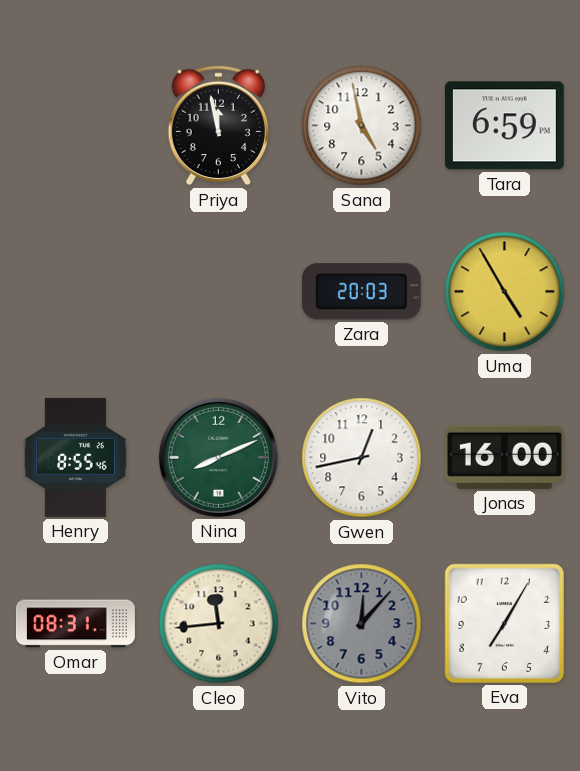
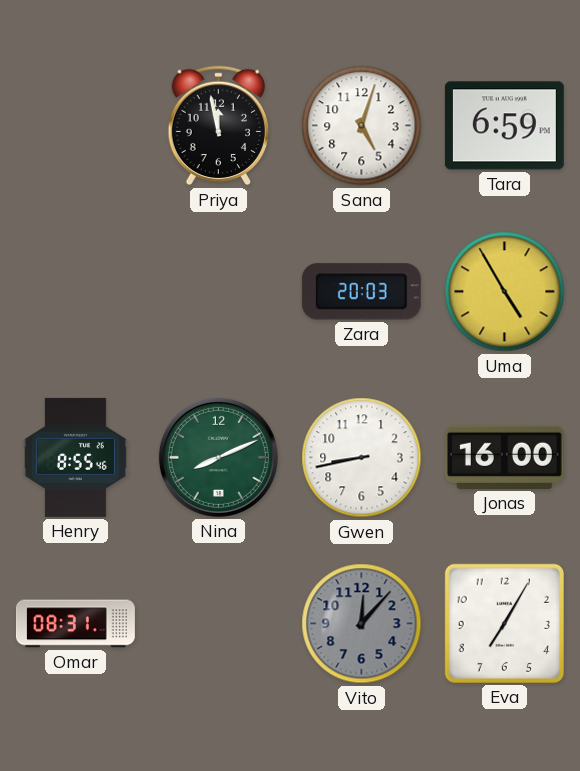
Sana: 4:58 -> 5:03
Gwen: 12:43 -> 8:43
Cleo: 11:44 -> none
